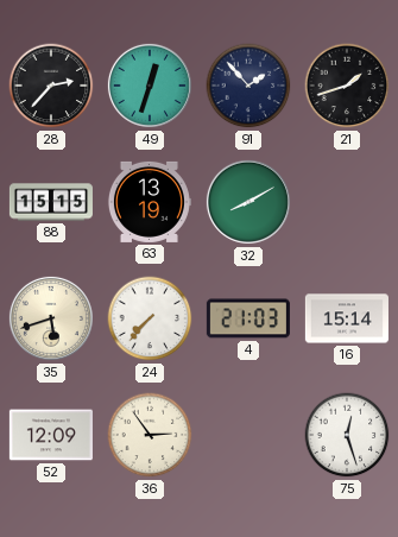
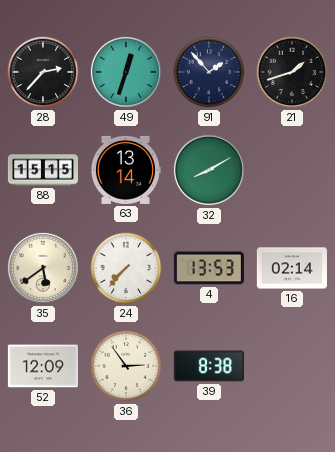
63: 13:19 -> 13:14
35: 5:42 -> 5:39
4: 21:03 -> 13:53
16: 15:14 -> 02:14
39: none -> 8:38
75: 12:27 -> none
